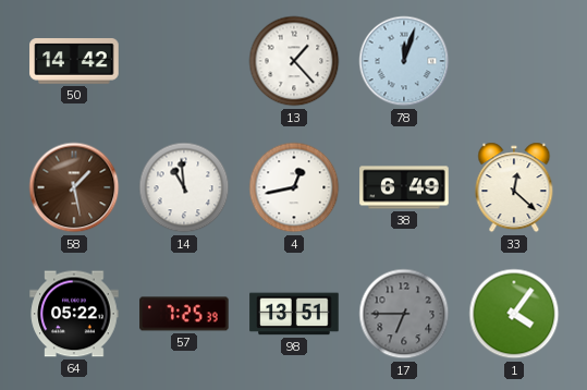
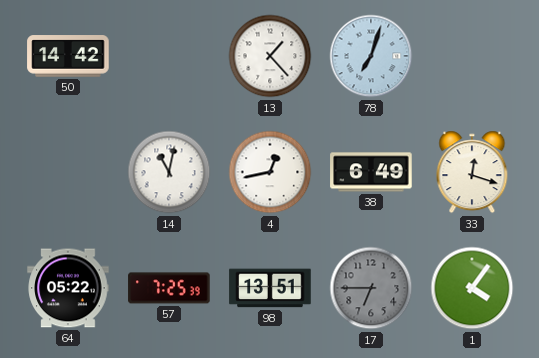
78: 12:03 -> 7:03
58: 1:28 -> none
14: 10:59 -> 11:02
33: 12:22 -> 12:18
